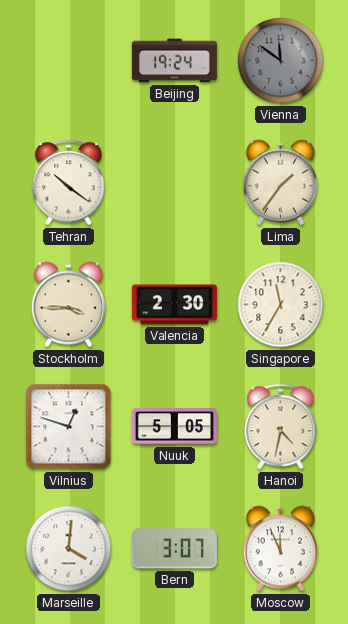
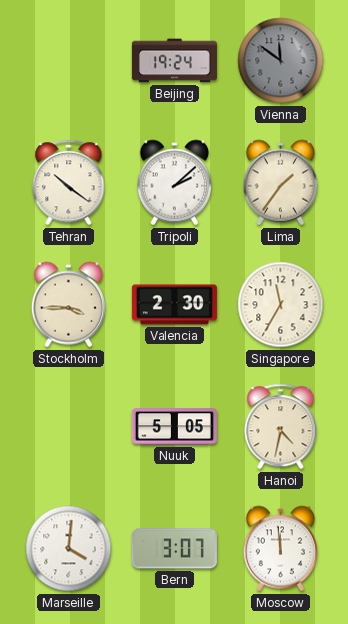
Tripoli: none -> 2:08
Vilnius: 12:48 -> none
Moscow: 11:56 -> 11:59
